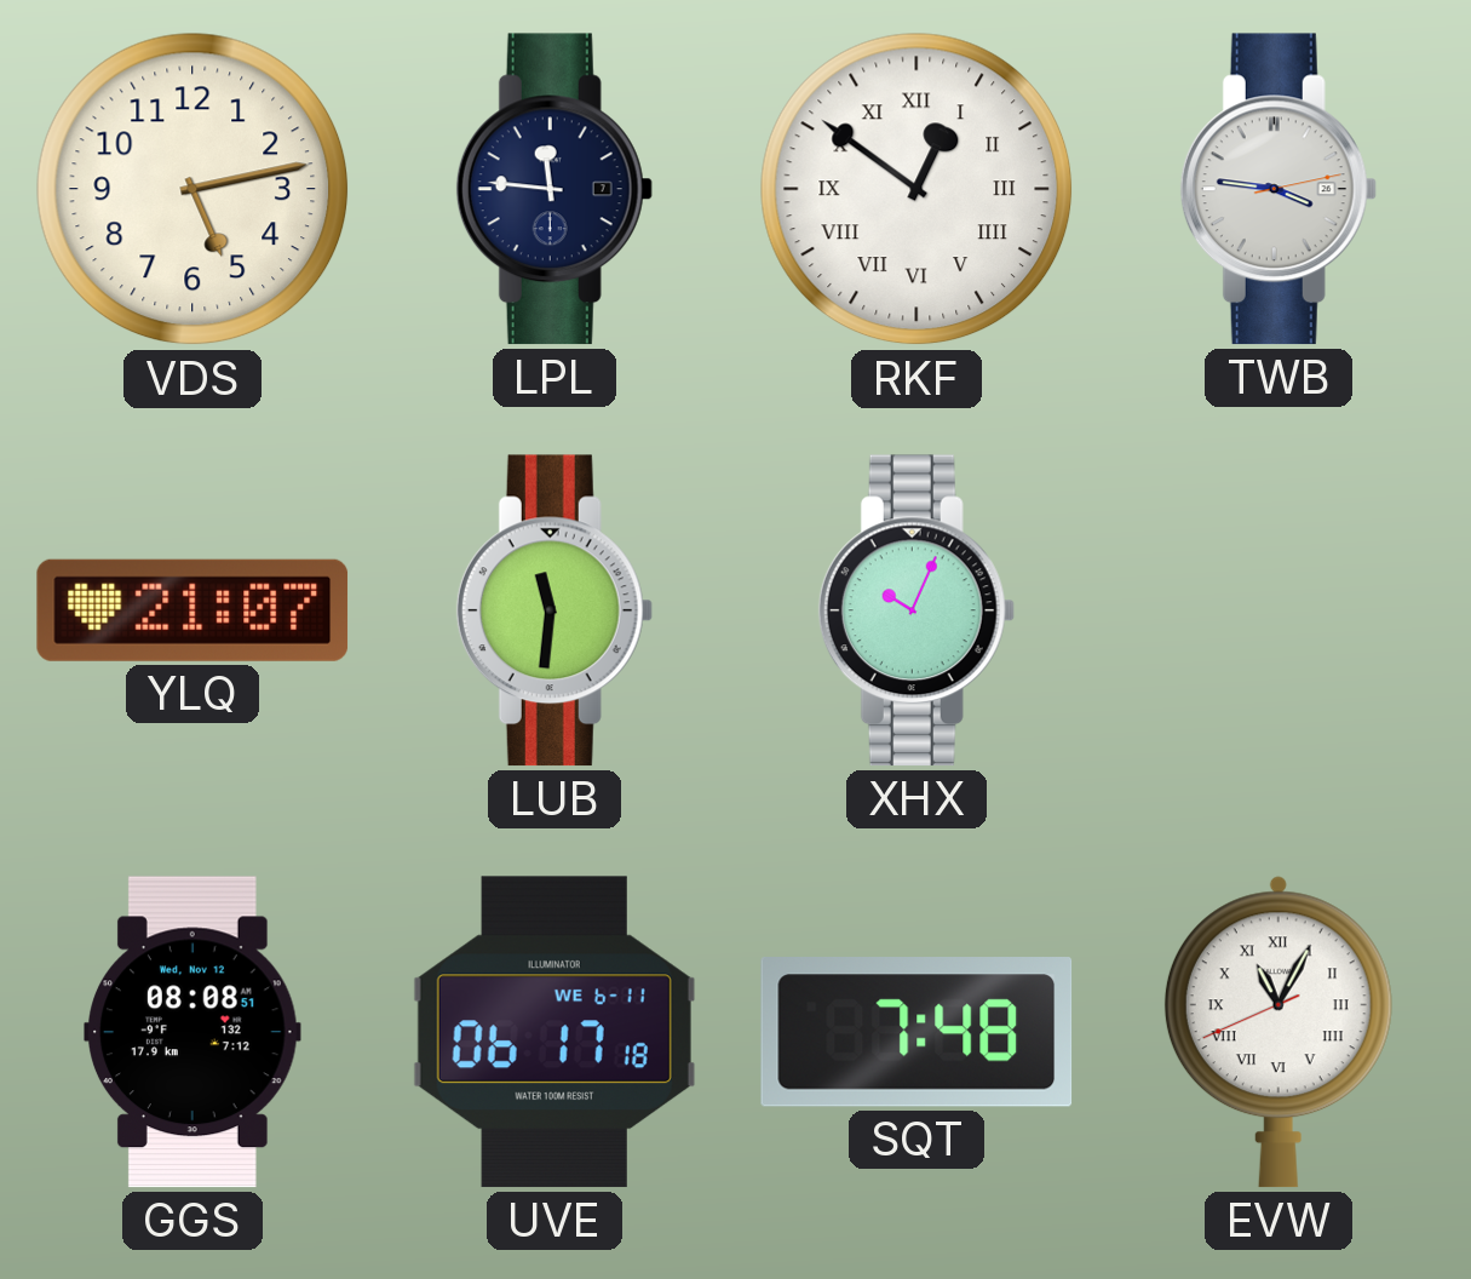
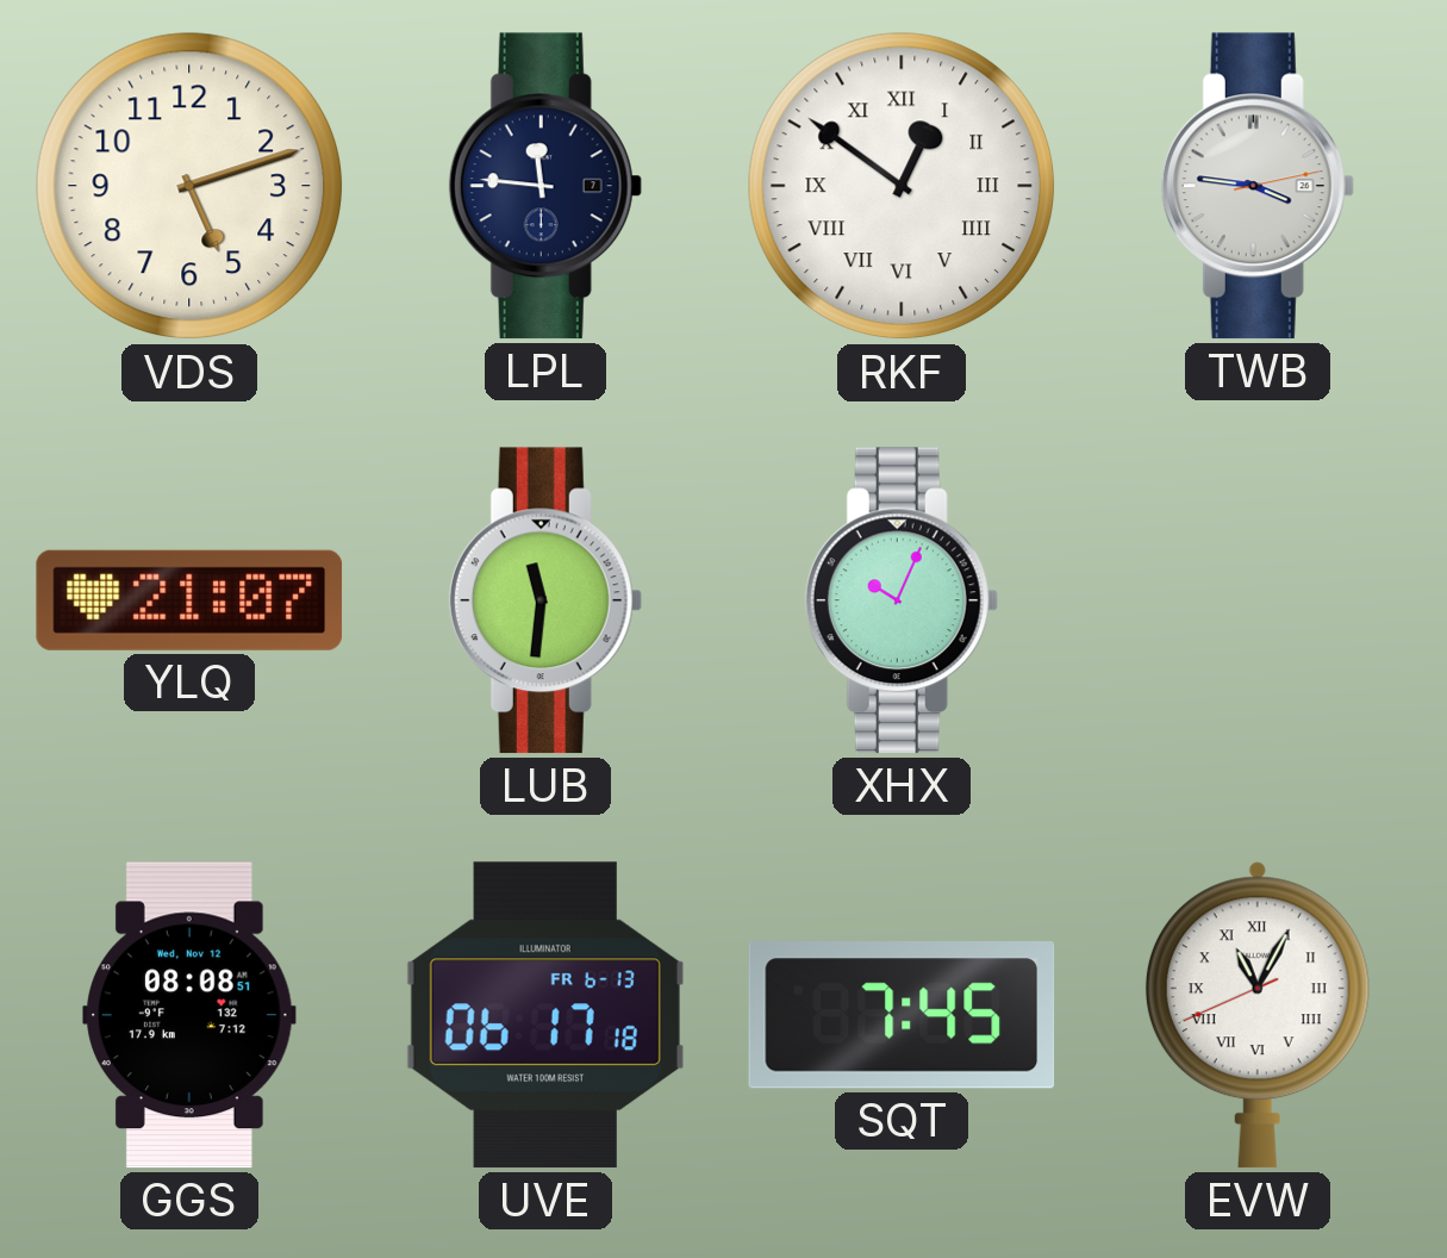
VDS: 5:13 -> 5:12
UVE date: WE 6-11 -> FR 6-13
SQT: 7:48 -> 7:45
